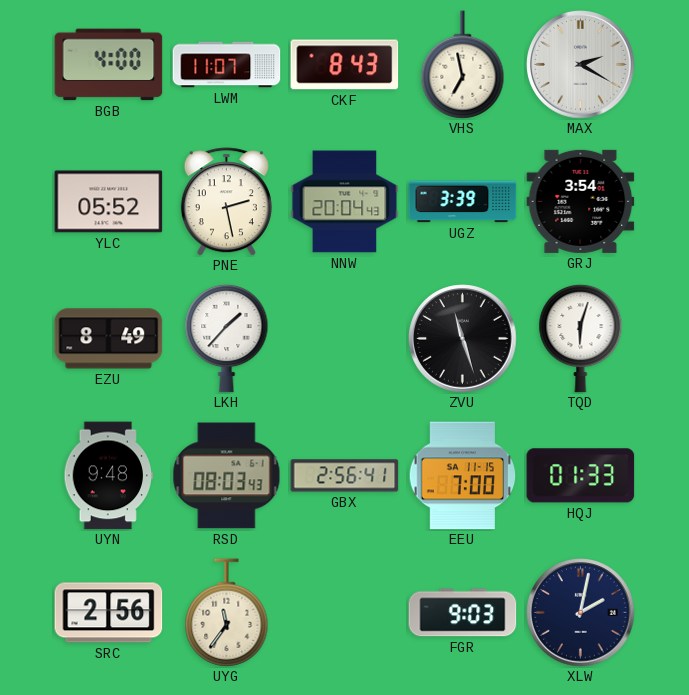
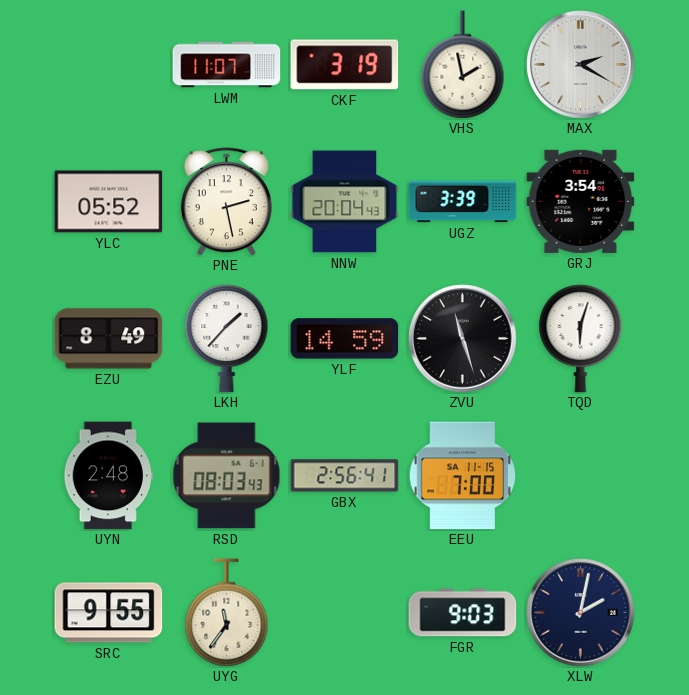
BGB: 4:00 -> none
CKF: 8:43 -> 3:19
VHS: 6:58 -> 1:58
YLF: none -> 14:59
UYN: 9:48 -> 2:48
HQJ: 01:33 -> none
SRC: 2:56 -> 9:55
